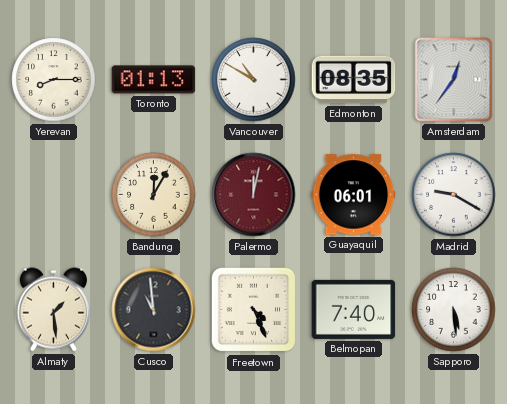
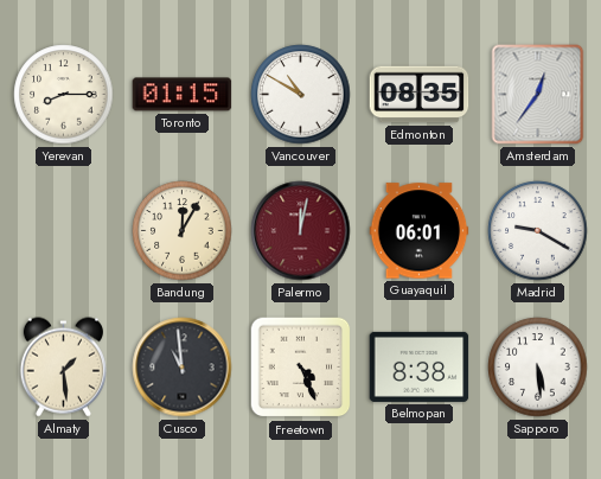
Toronto: 01:13 -> 01:15
Belmopan: 7:40 -> 8:38
